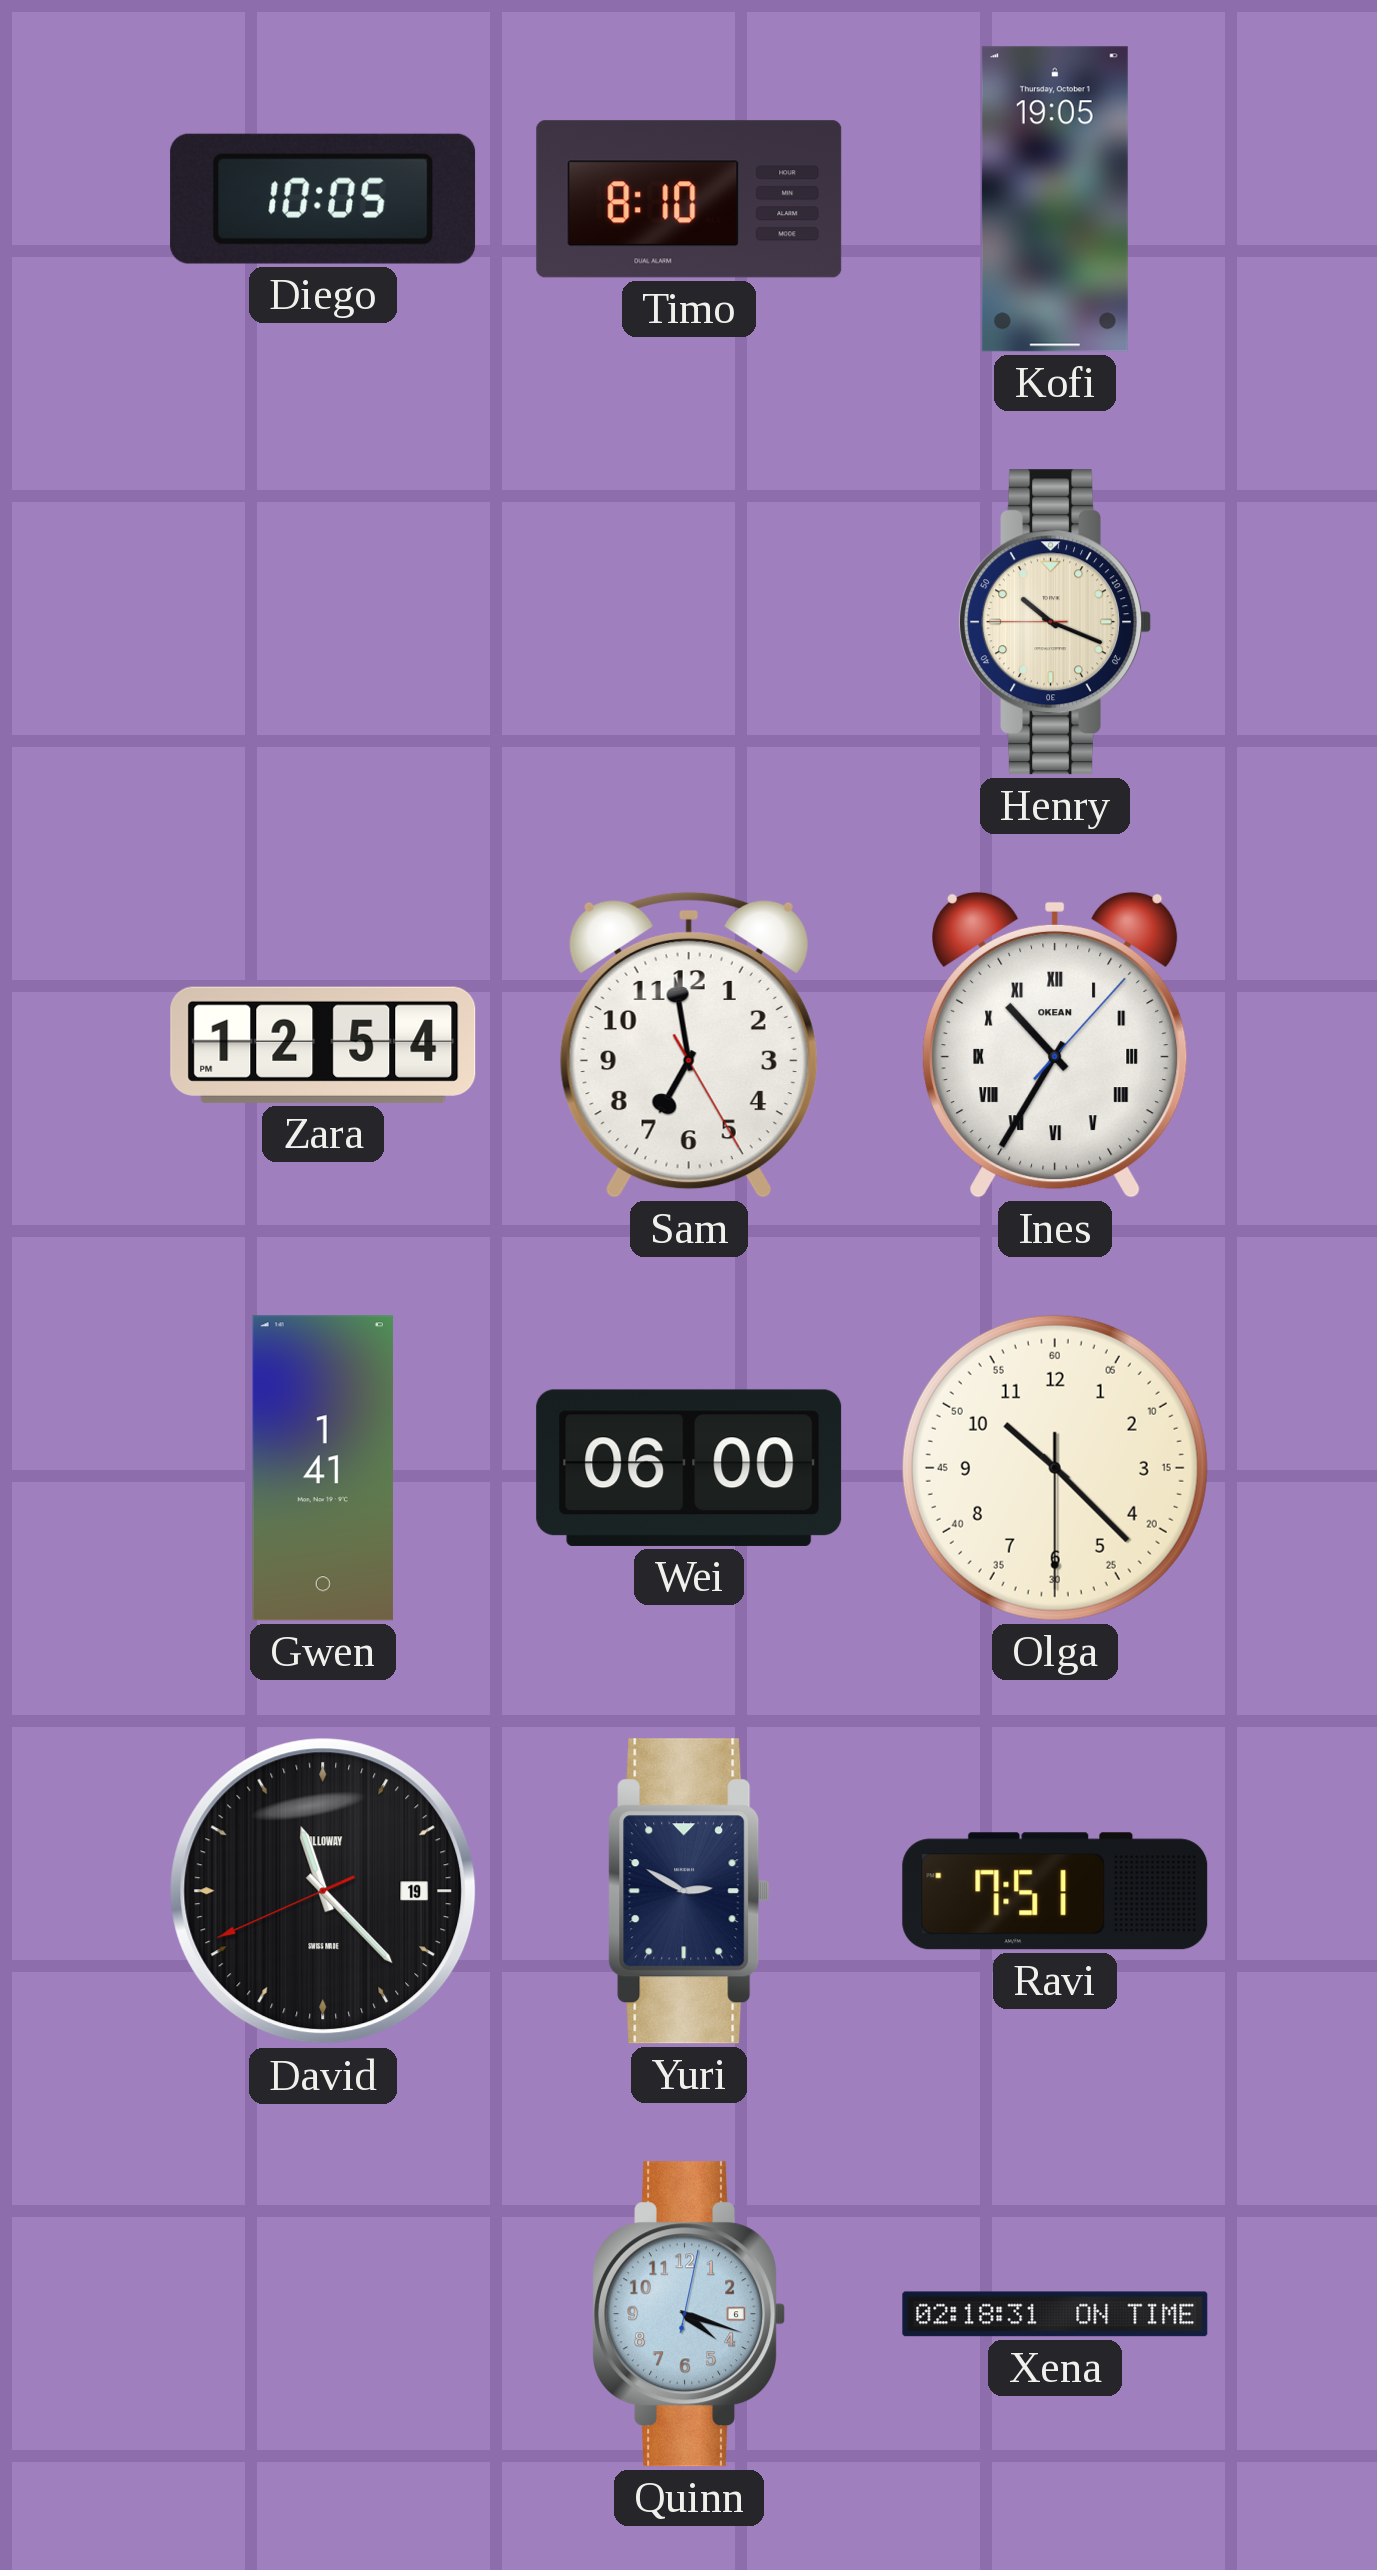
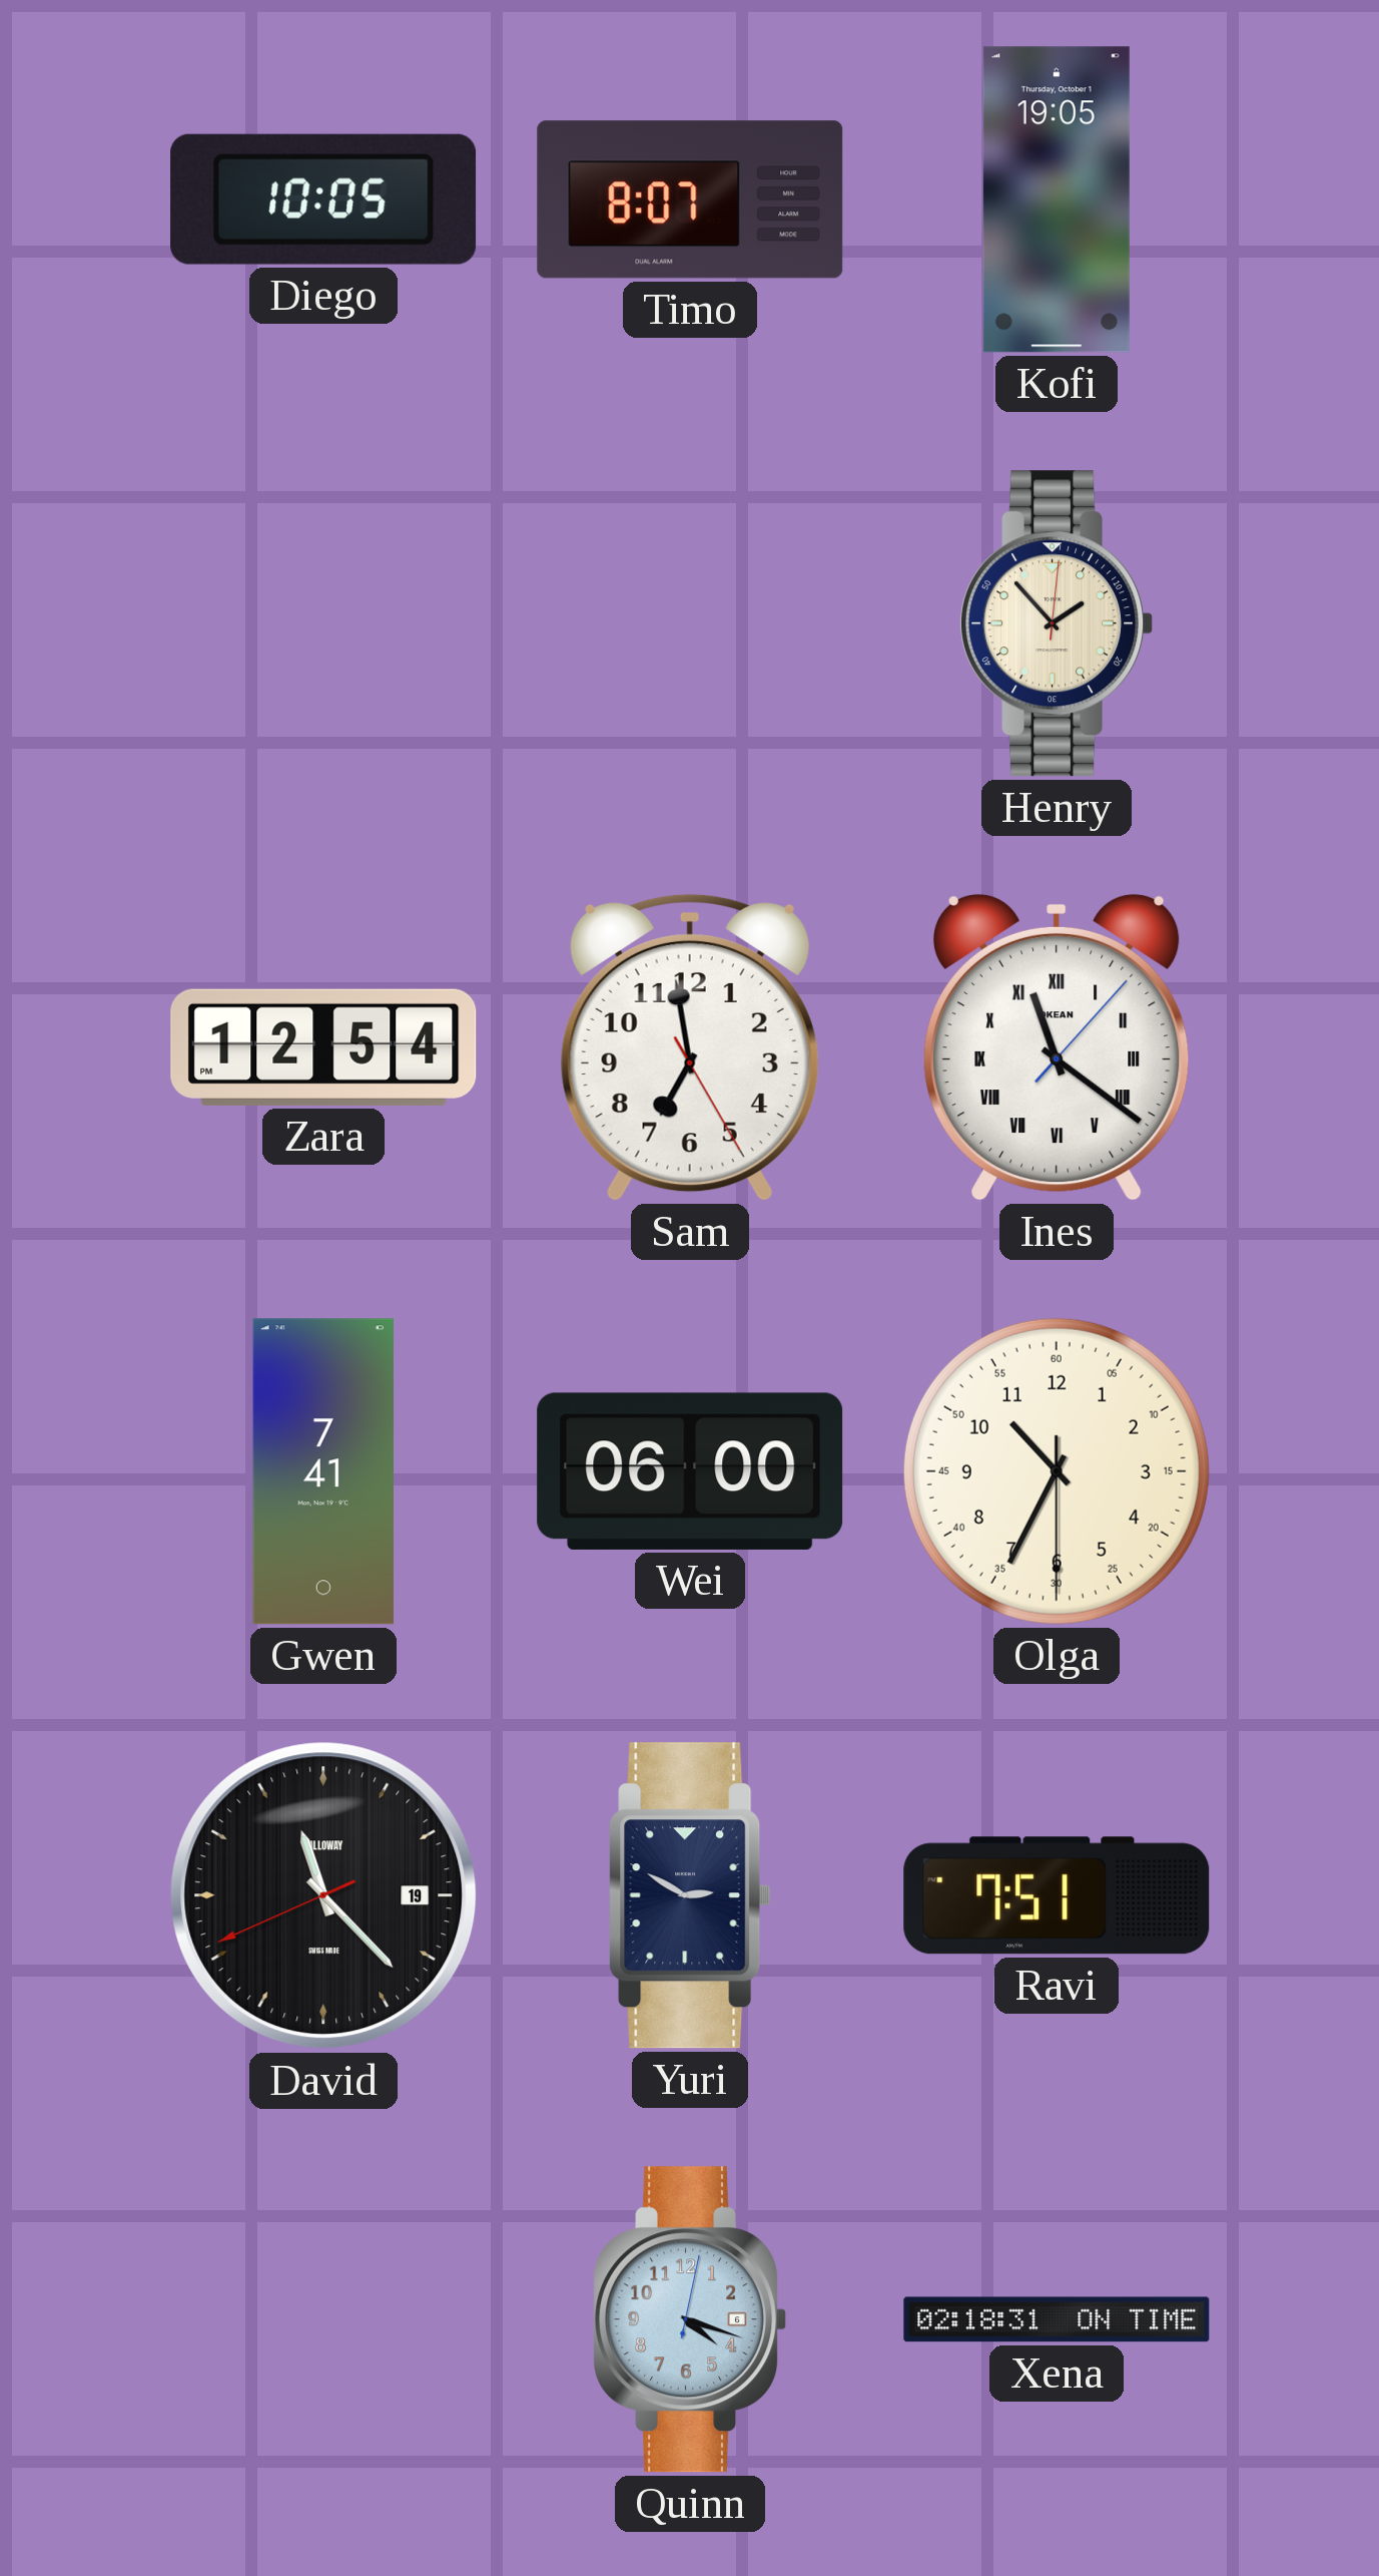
Timo: 8:10 -> 8:07
Henry: 10:18 -> 1:53
Ines: 10:35 -> 11:21
Gwen: 1:41 -> 7:41
Olga: 10:22 -> 10:34
